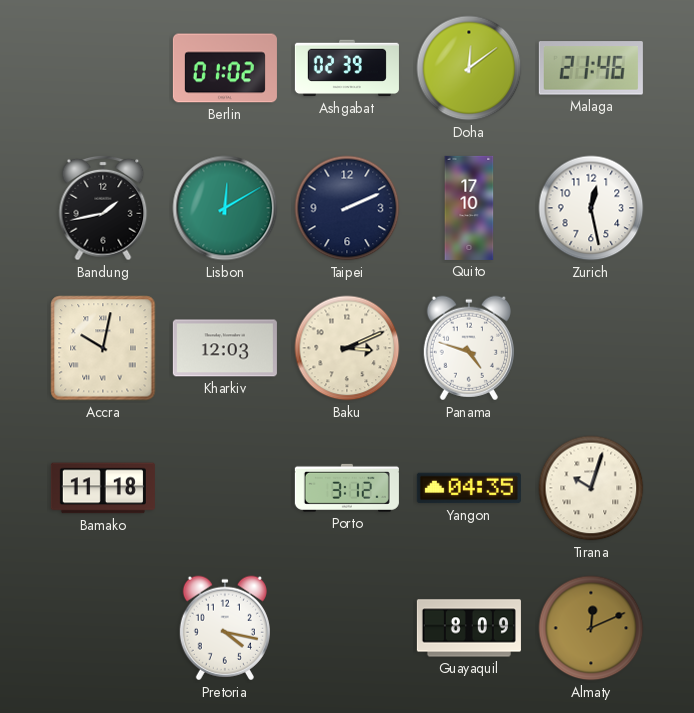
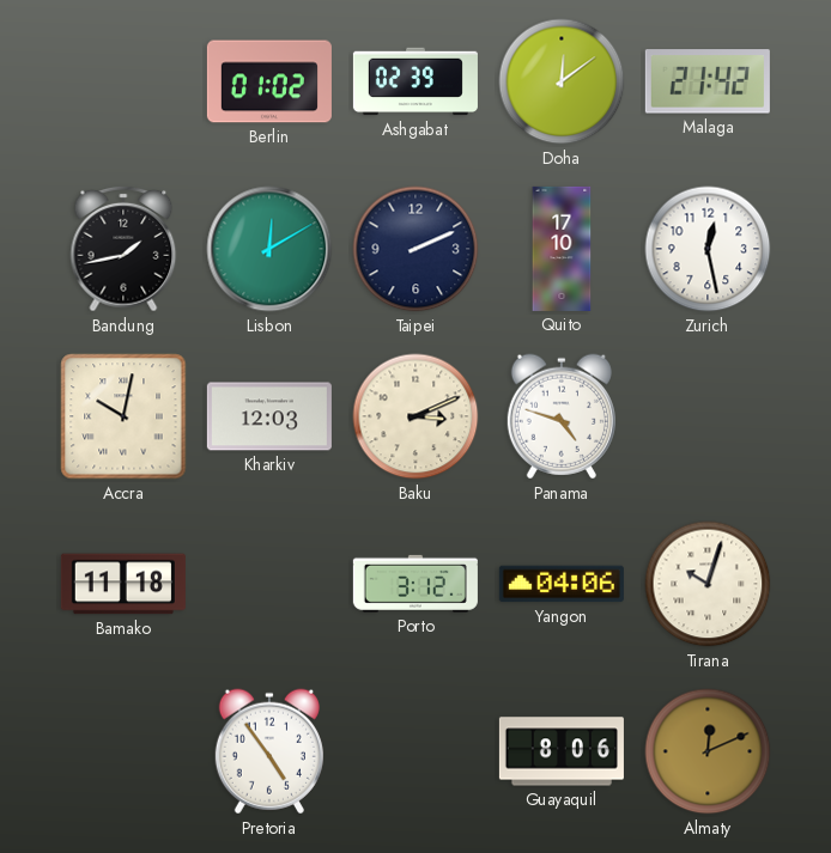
Malaga: 21:46 -> 21:42
Yangon: 04:35 -> 04:06
Pretoria: 4:17 -> 4:54
Guayaquil: 8:09 -> 8:06
